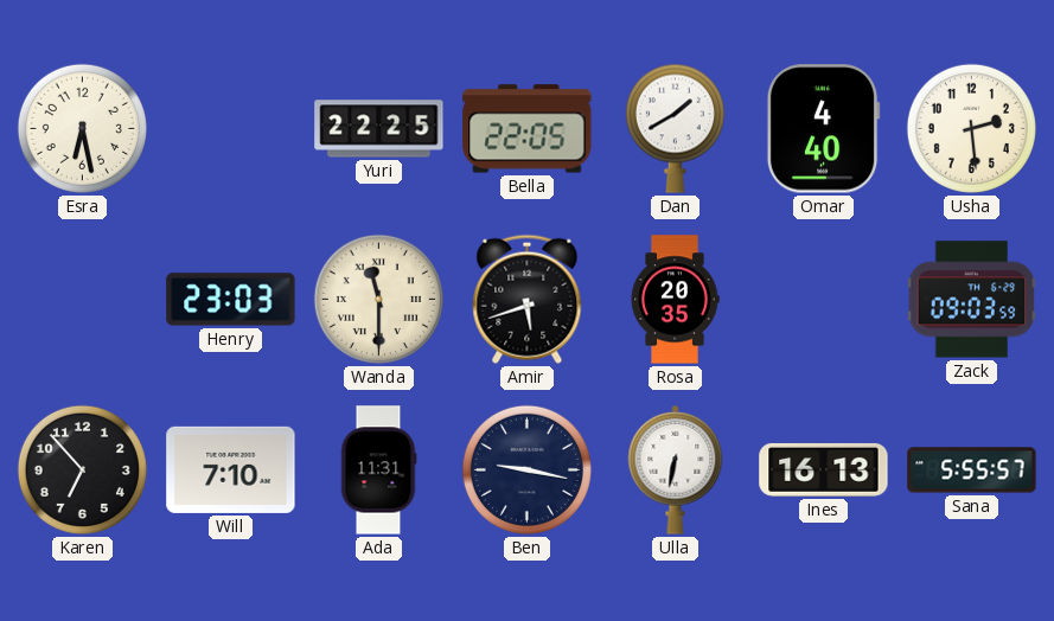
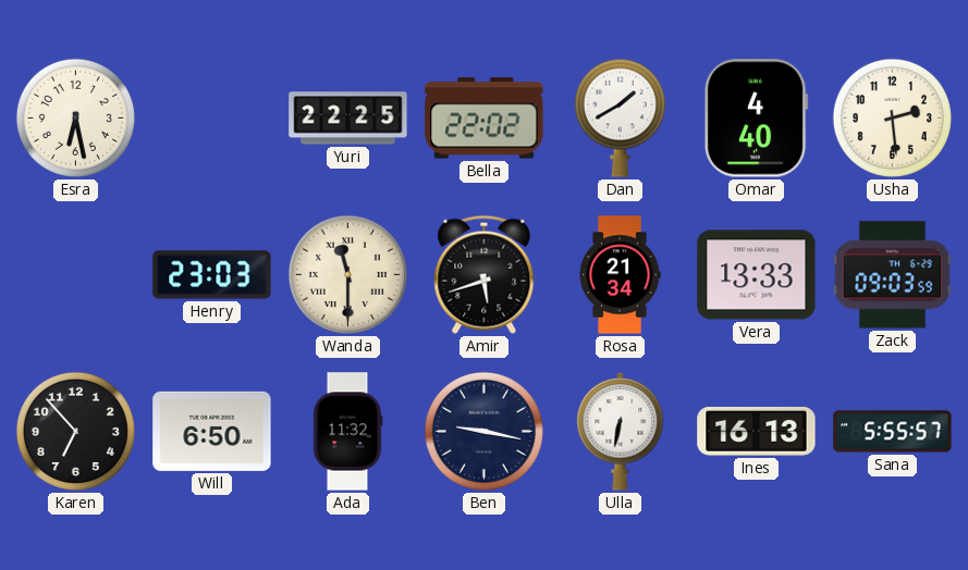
Bella: 22:05 -> 22:02
Rosa: 20:35 -> 21:34
Vera: none -> 13:33
Will: 7:10 -> 6:50
Ada: 11:31 -> 11:32
